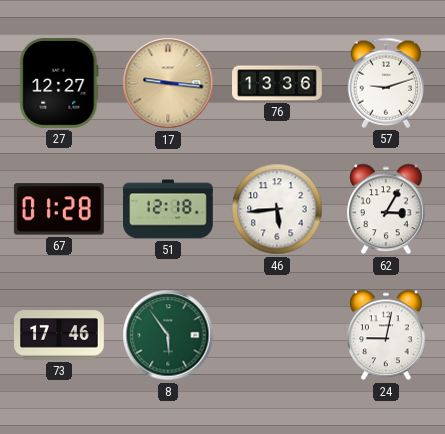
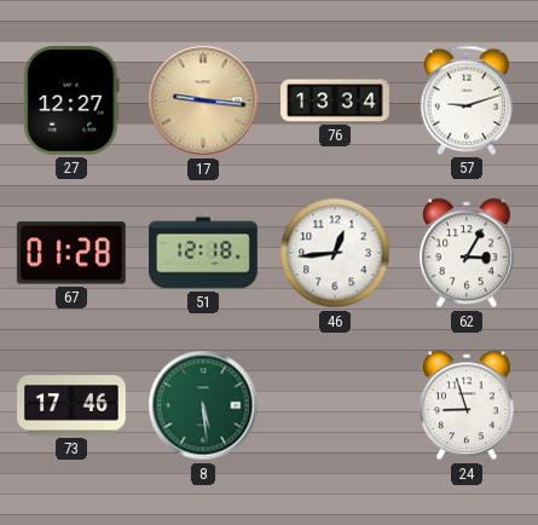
76: 13:36 -> 13:34
46: 5:44 -> 12:44
8: 5:54 -> 5:29
24: 9:02 -> 8:57
